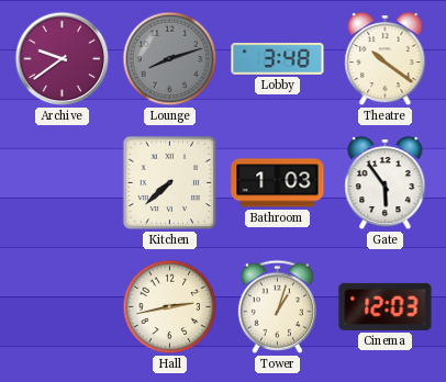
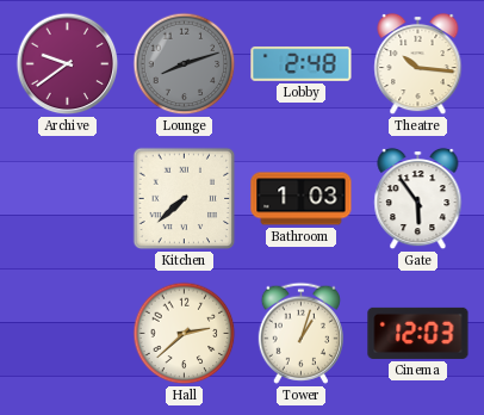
Lobby: 3:48 -> 2:48
Theatre: 10:21 -> 10:16
Hall: 2:43 -> 2:38
